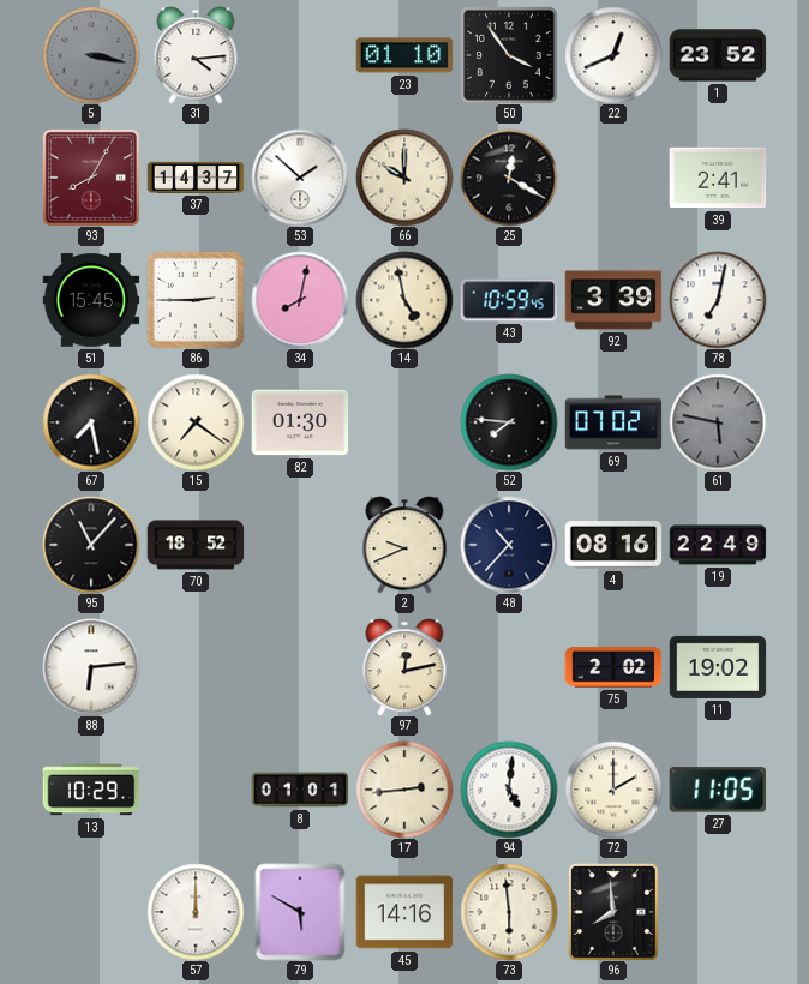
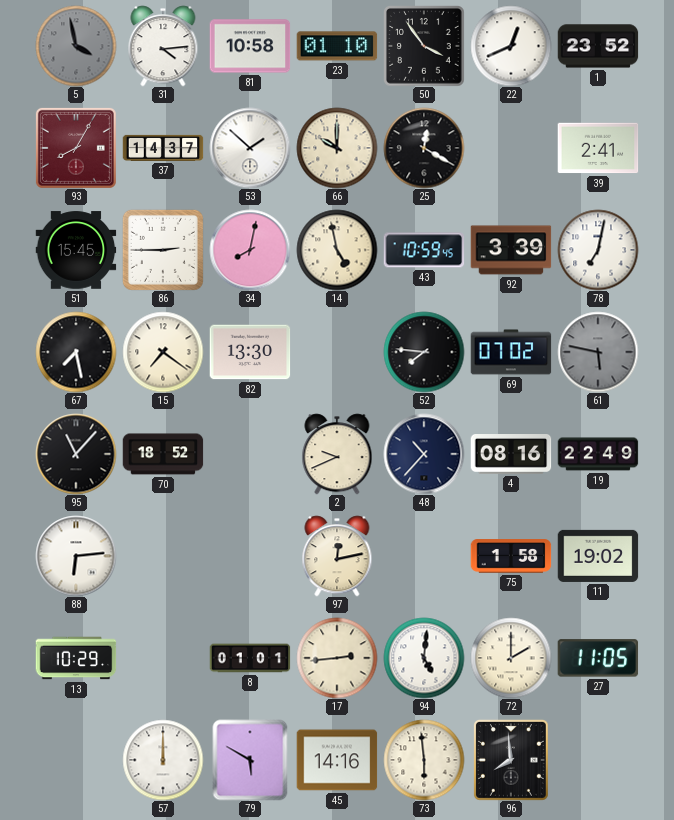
5: 3:17 -> 3:58
81: none -> 10:58
82: 01:30 -> 13:30
75: 2:02 -> 1:58
